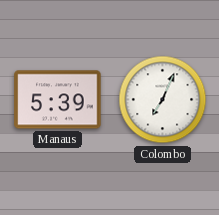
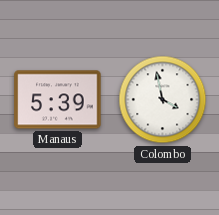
Colombo: 7:04 -> 3:58
